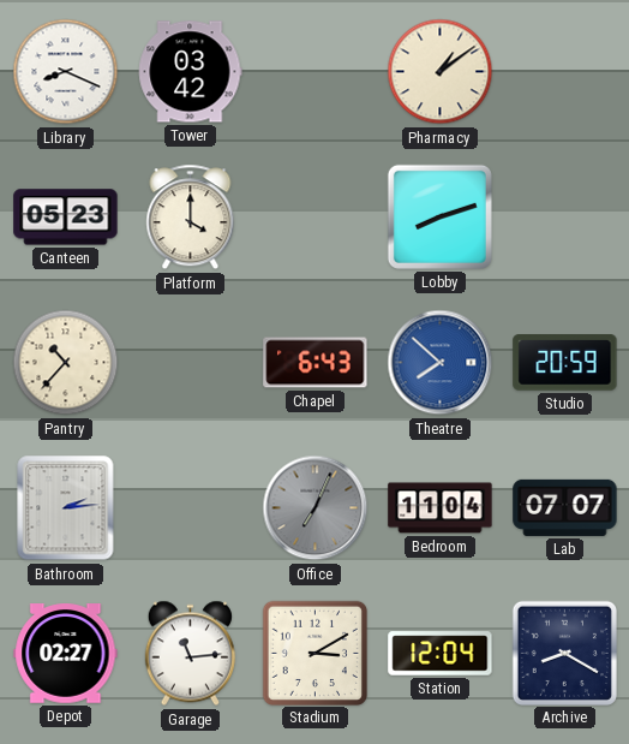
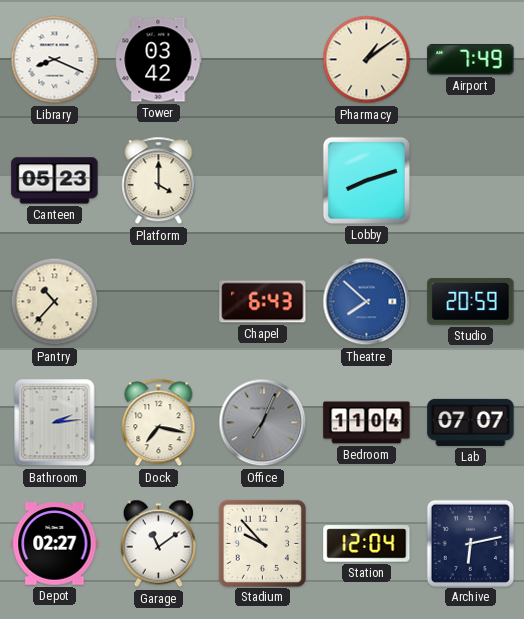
Airport: none -> 7:49
Dock: none -> 7:17
Garage: 11:14 -> 11:09
Stadium: 3:10 -> 9:53
Archive: 8:20 -> 6:13
